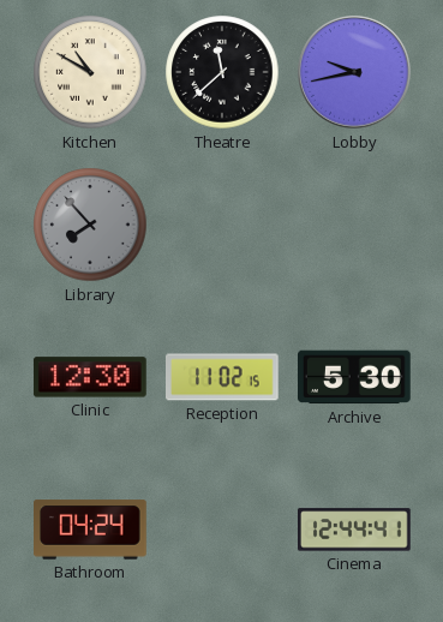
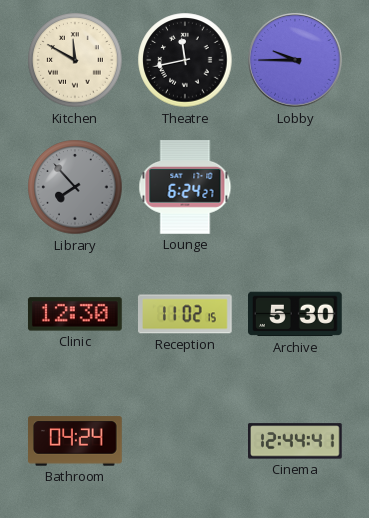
Kitchen: 10:50 -> 11:50
Theatre: 11:38 -> 11:43
Lobby: 9:43 -> 9:45
Lounge: none -> 6:24
